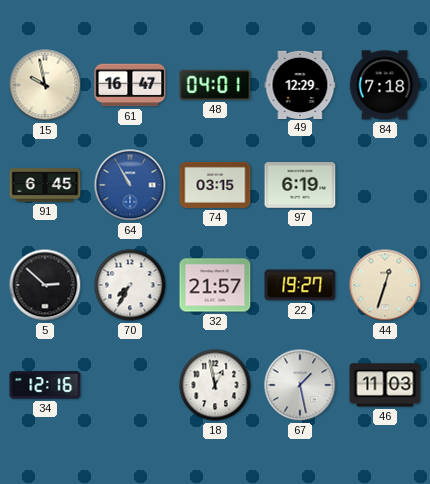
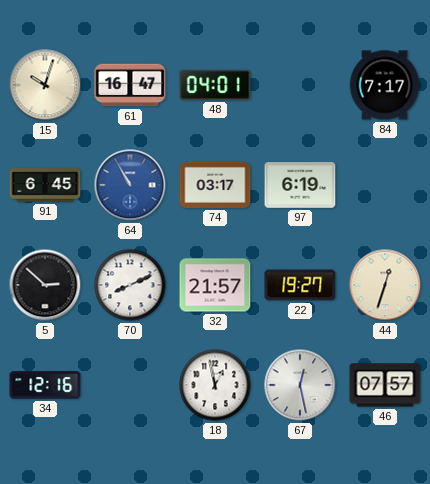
15: 9:58 -> 10:03
49: 12:29 -> none
84: 7:18 -> 7:17
74: 03:15 -> 03:17
70: 7:35 -> 8:11
67: 1:28 -> 12:28
46: 11:03 -> 07:57
